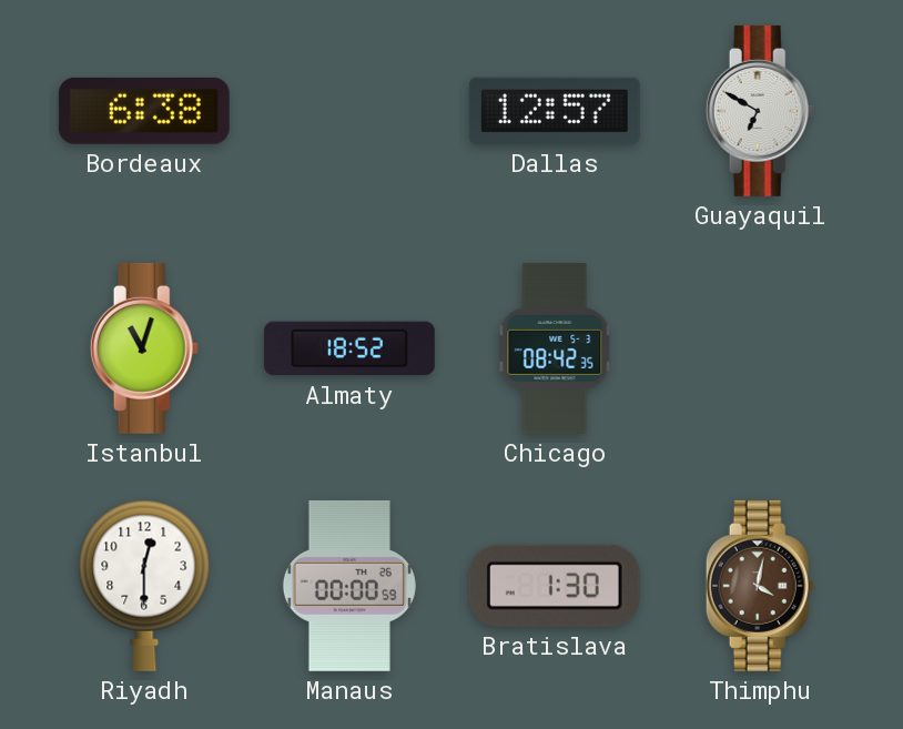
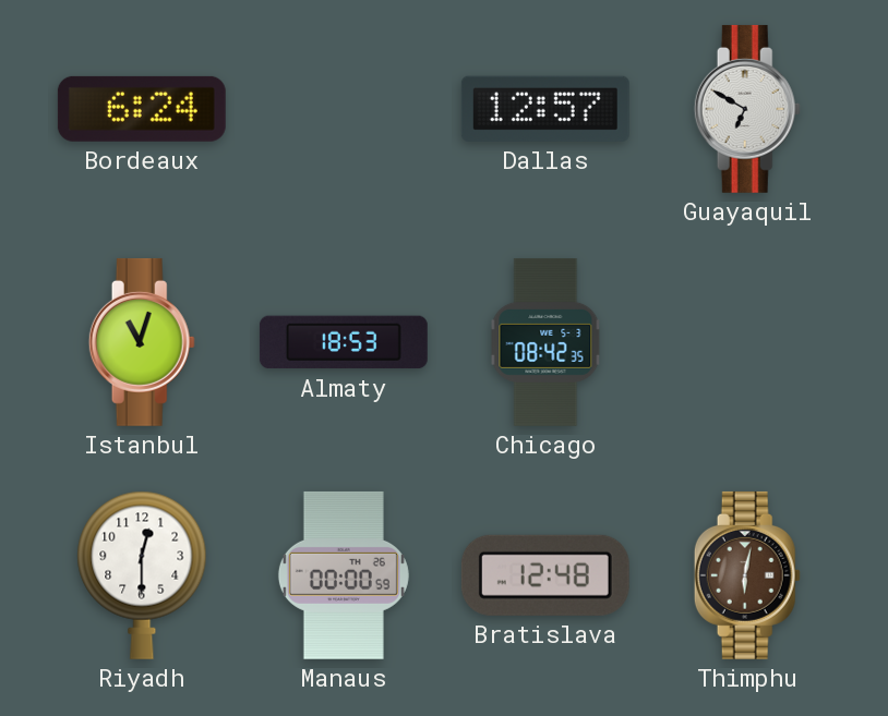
Bordeaux: 6:38 -> 6:24
Almaty: 18:52 -> 18:53
Bratislava: 1:30 -> 12:48
Thimphu: 4:02 -> 6:02
